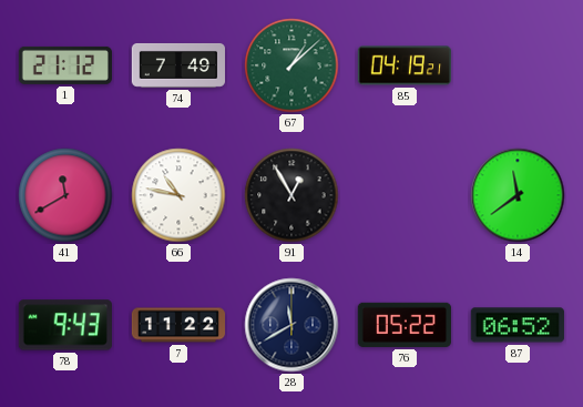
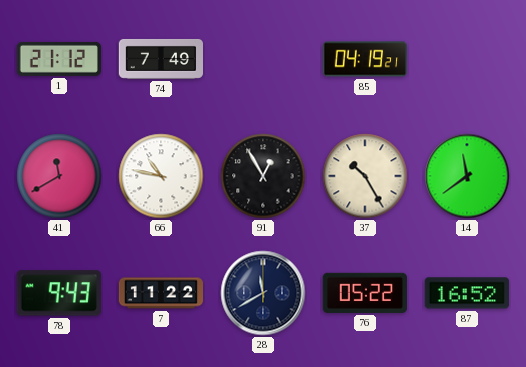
67: 1:08 -> none
37: none -> 10:25
87: 06:52 -> 16:52
